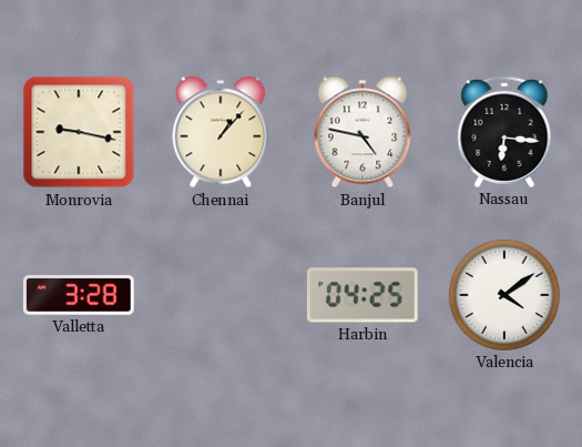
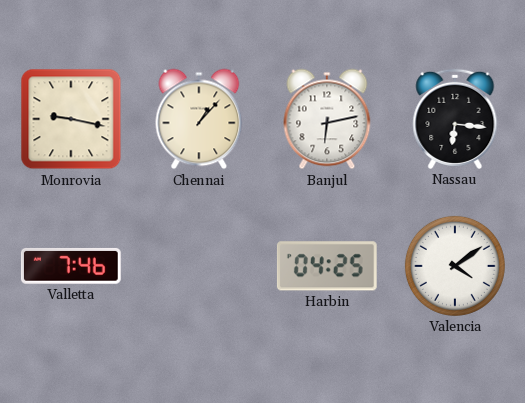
Banjul: 4:47 -> 6:13
Valletta: 3:28 -> 7:46
